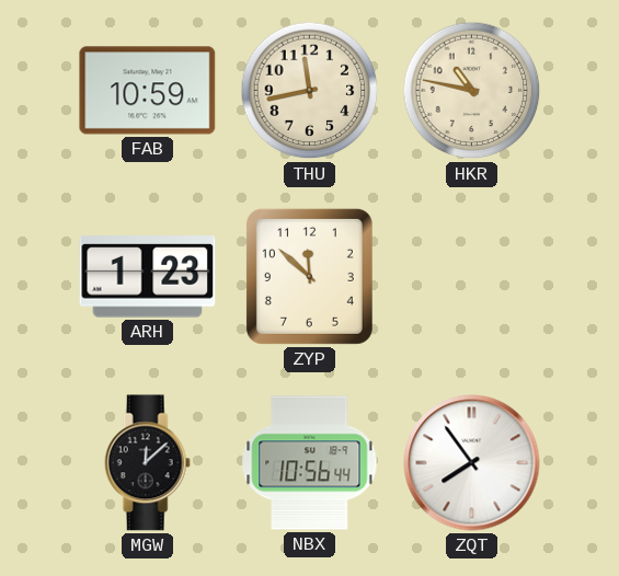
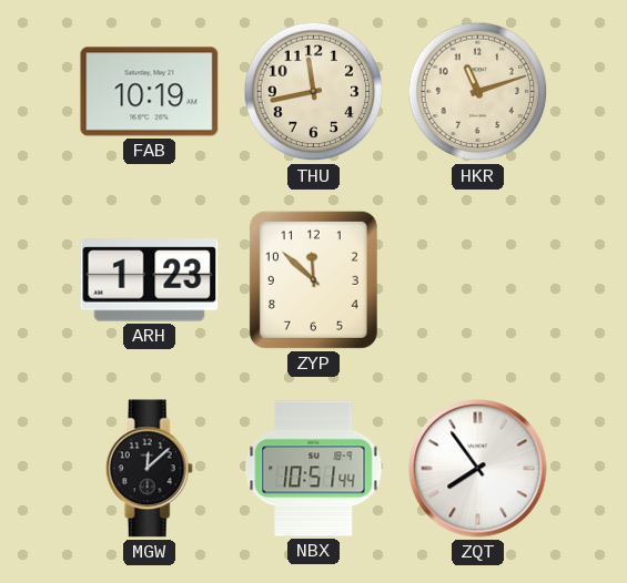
FAB: 10:59 -> 10:19
HKR: 10:47 -> 11:12
NBX: 10:56 -> 10:51
